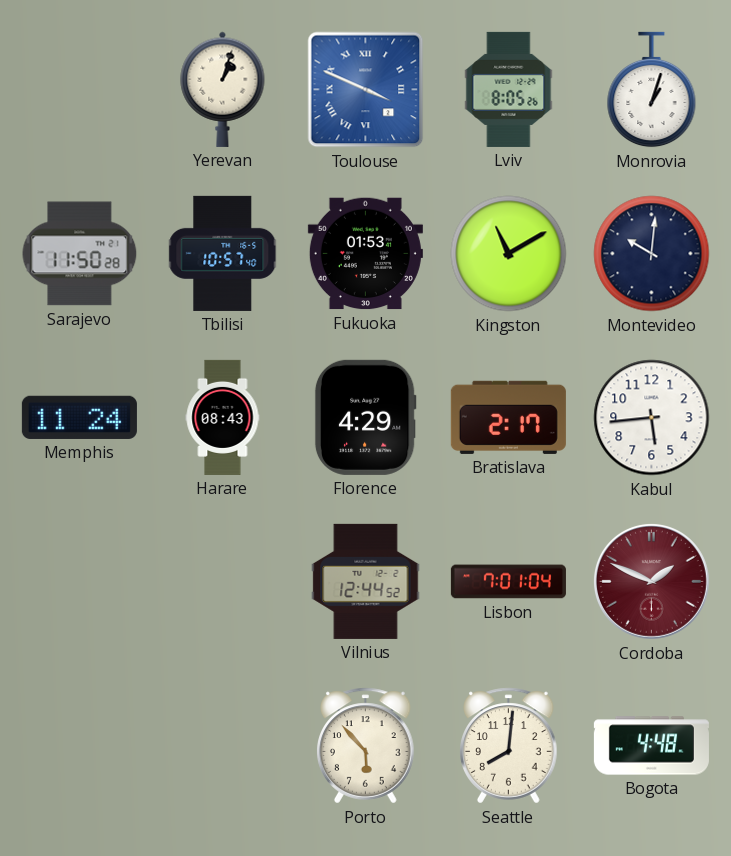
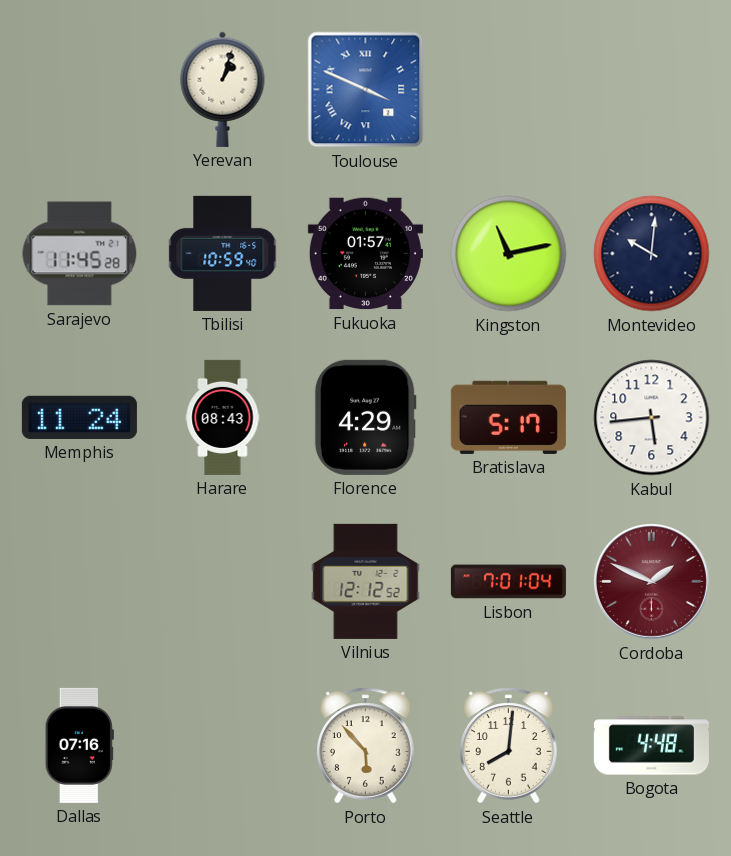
Lviv: 8:05 -> none
Monrovia: 1:03 -> none
Sarajevo: 11:50 -> 11:45
Tbilisi: 10:57 -> 10:59
Fukuoka: 01:53 -> 01:57
Kingston: 11:10 -> 11:13
Bratislava: 2:17 -> 5:17
Vilnius: 12:44 -> 12:12
Dallas: none -> 07:16
